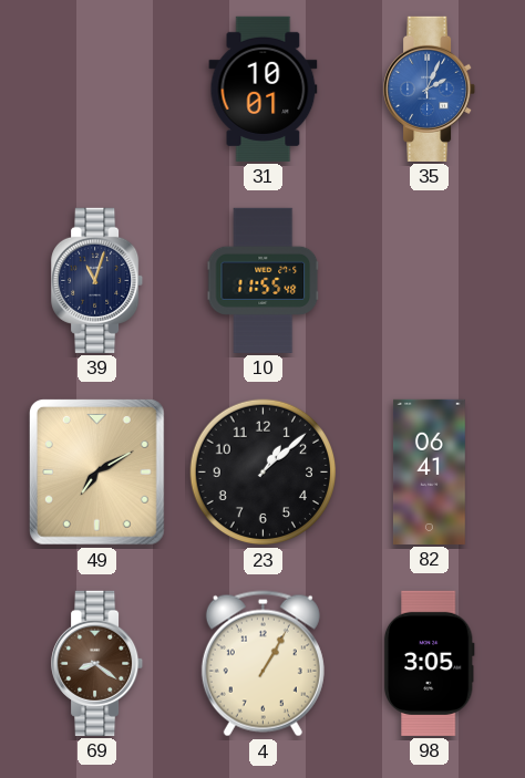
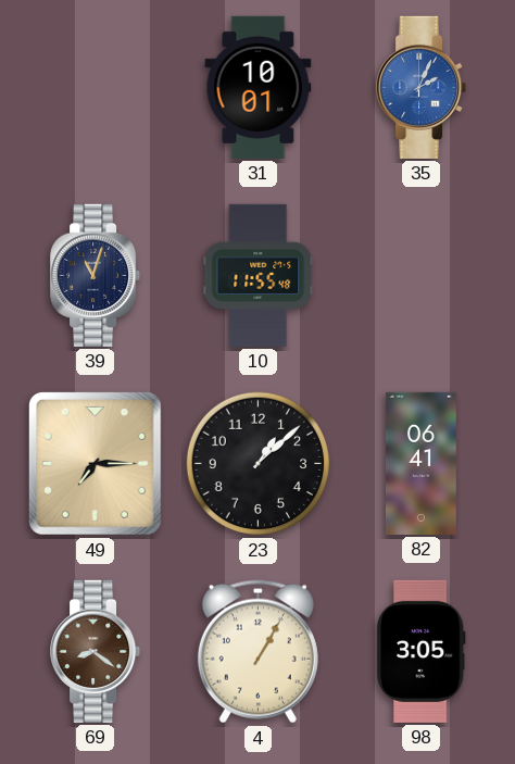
49: 7:10 -> 7:15
